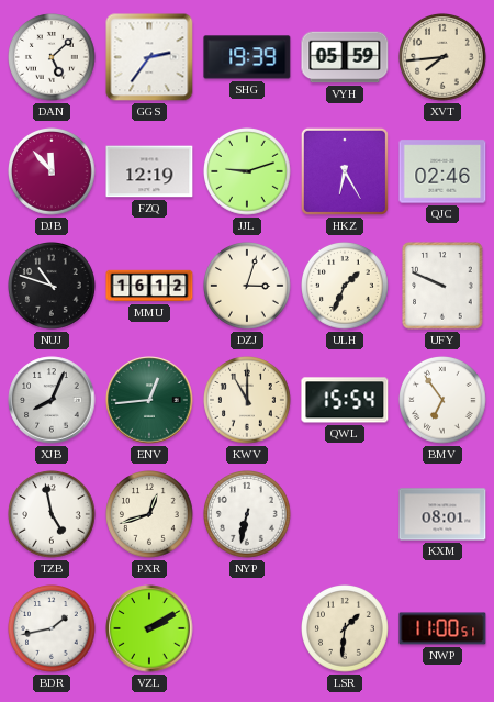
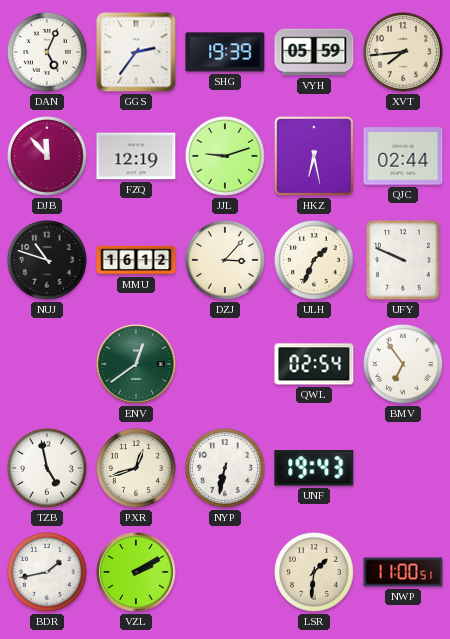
DAN: 5:08 -> 5:04
HKZ: 6:25 -> 6:28
QJC: 02:46 -> 02:44
DZJ: 3:03 -> 3:07
XJB: 8:04 -> none
ENV: 12:44 -> 12:39
KWV: 11:00 -> none
QWL: 15:54 -> 02:54
UNF: none -> 19:43
KXM: 08:01 -> none
